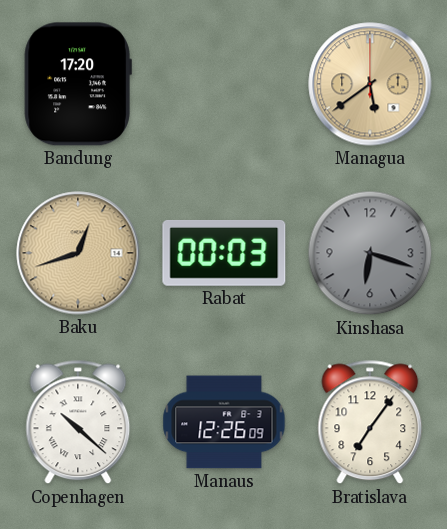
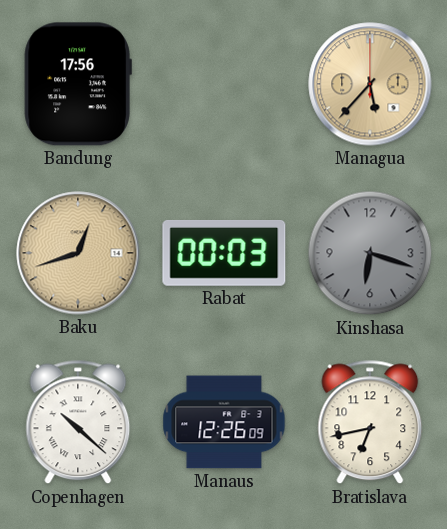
Bandung: 17:20 -> 17:56
Managua: 5:39 -> 5:37
Bratislava: 7:06 -> 6:43
